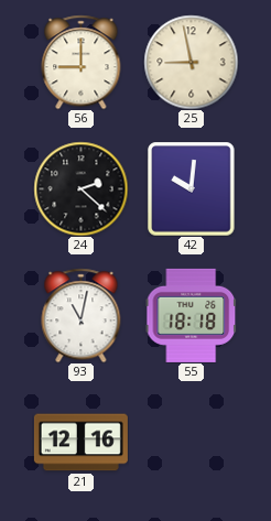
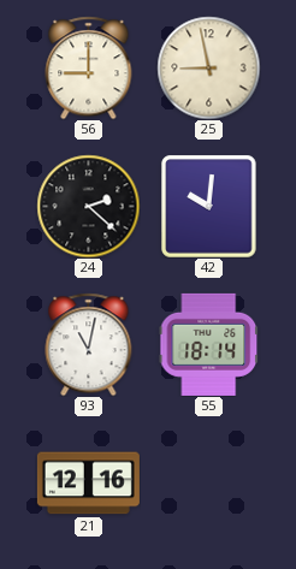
55: 18:18 -> 18:14
